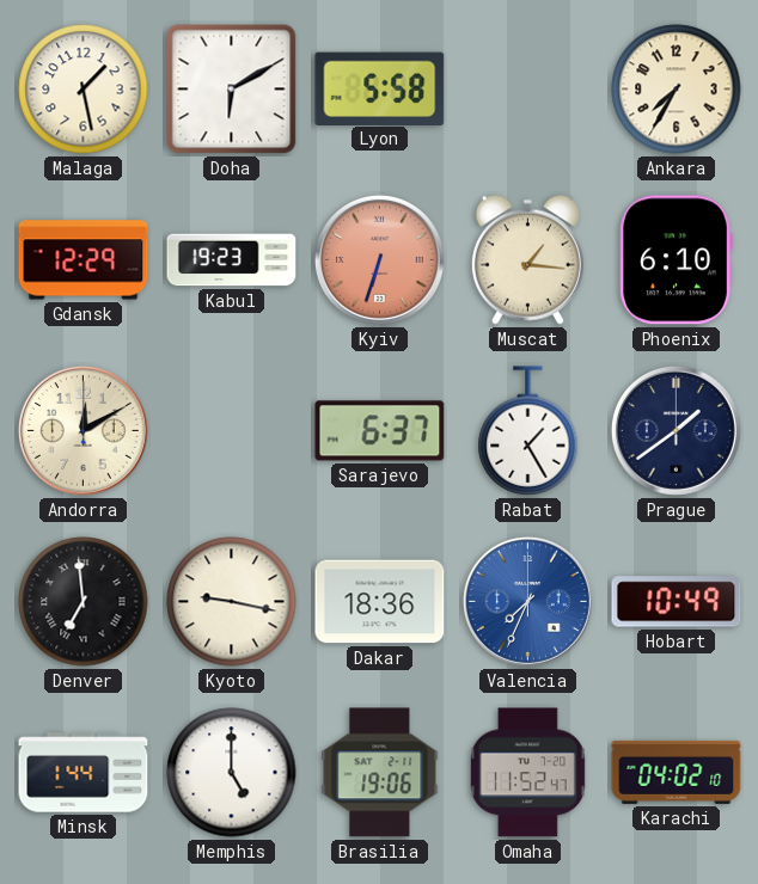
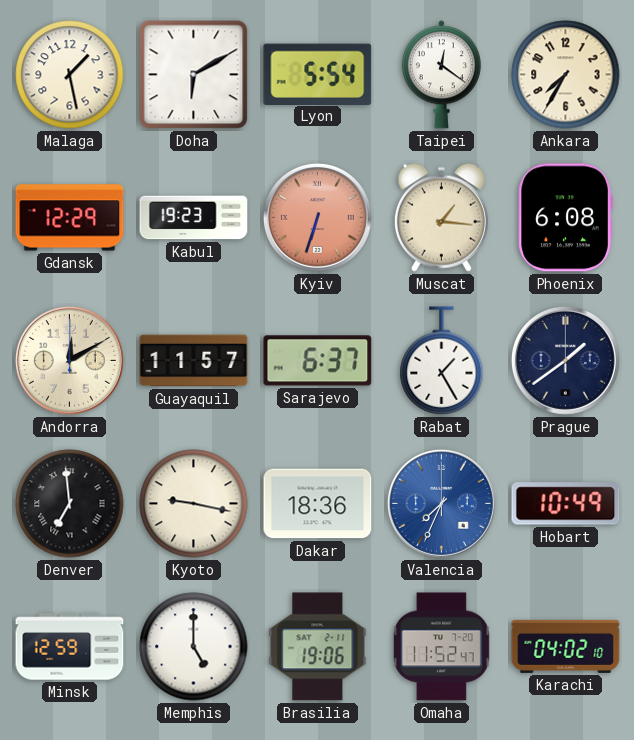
Lyon: 5:58 -> 5:54
Taipei: none -> 12:21
Phoenix: 6:10 -> 6:08
Guayaquil: none -> 11:57
Minsk: 1:44 -> 12:59
